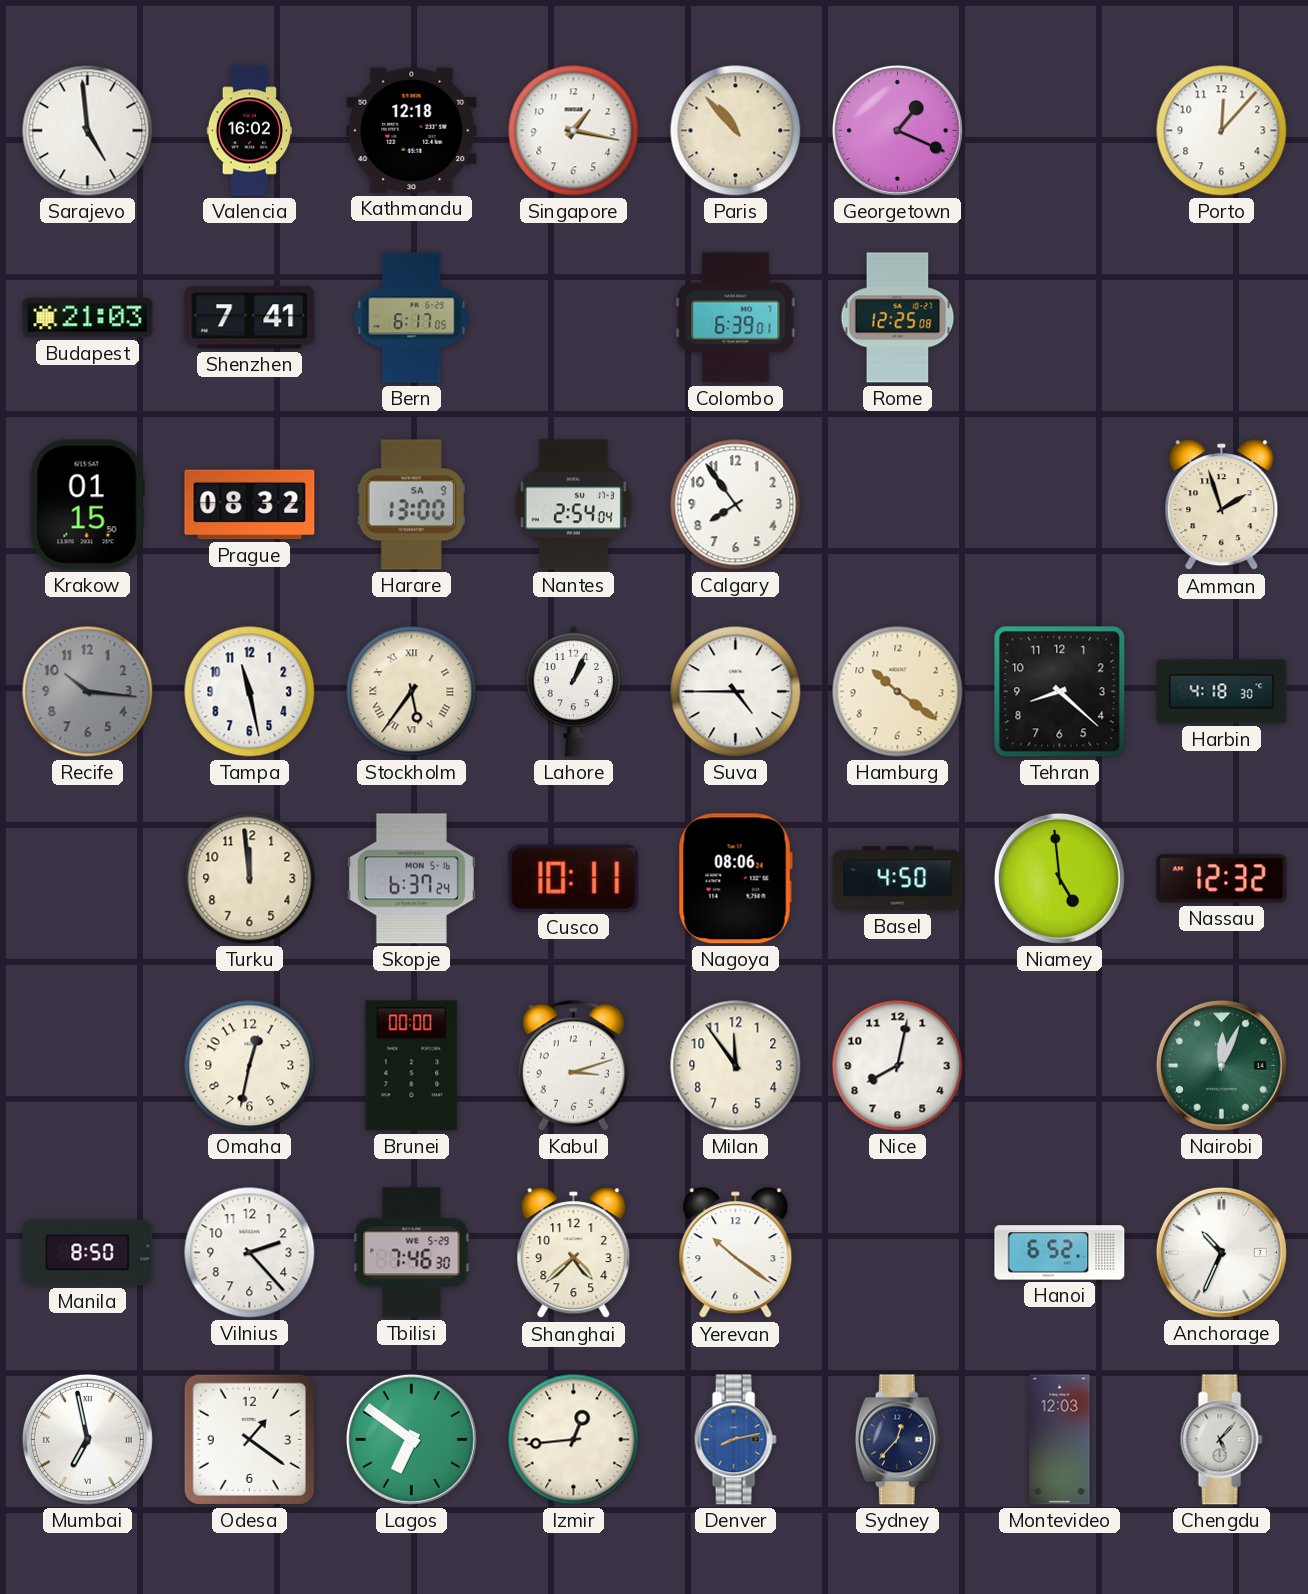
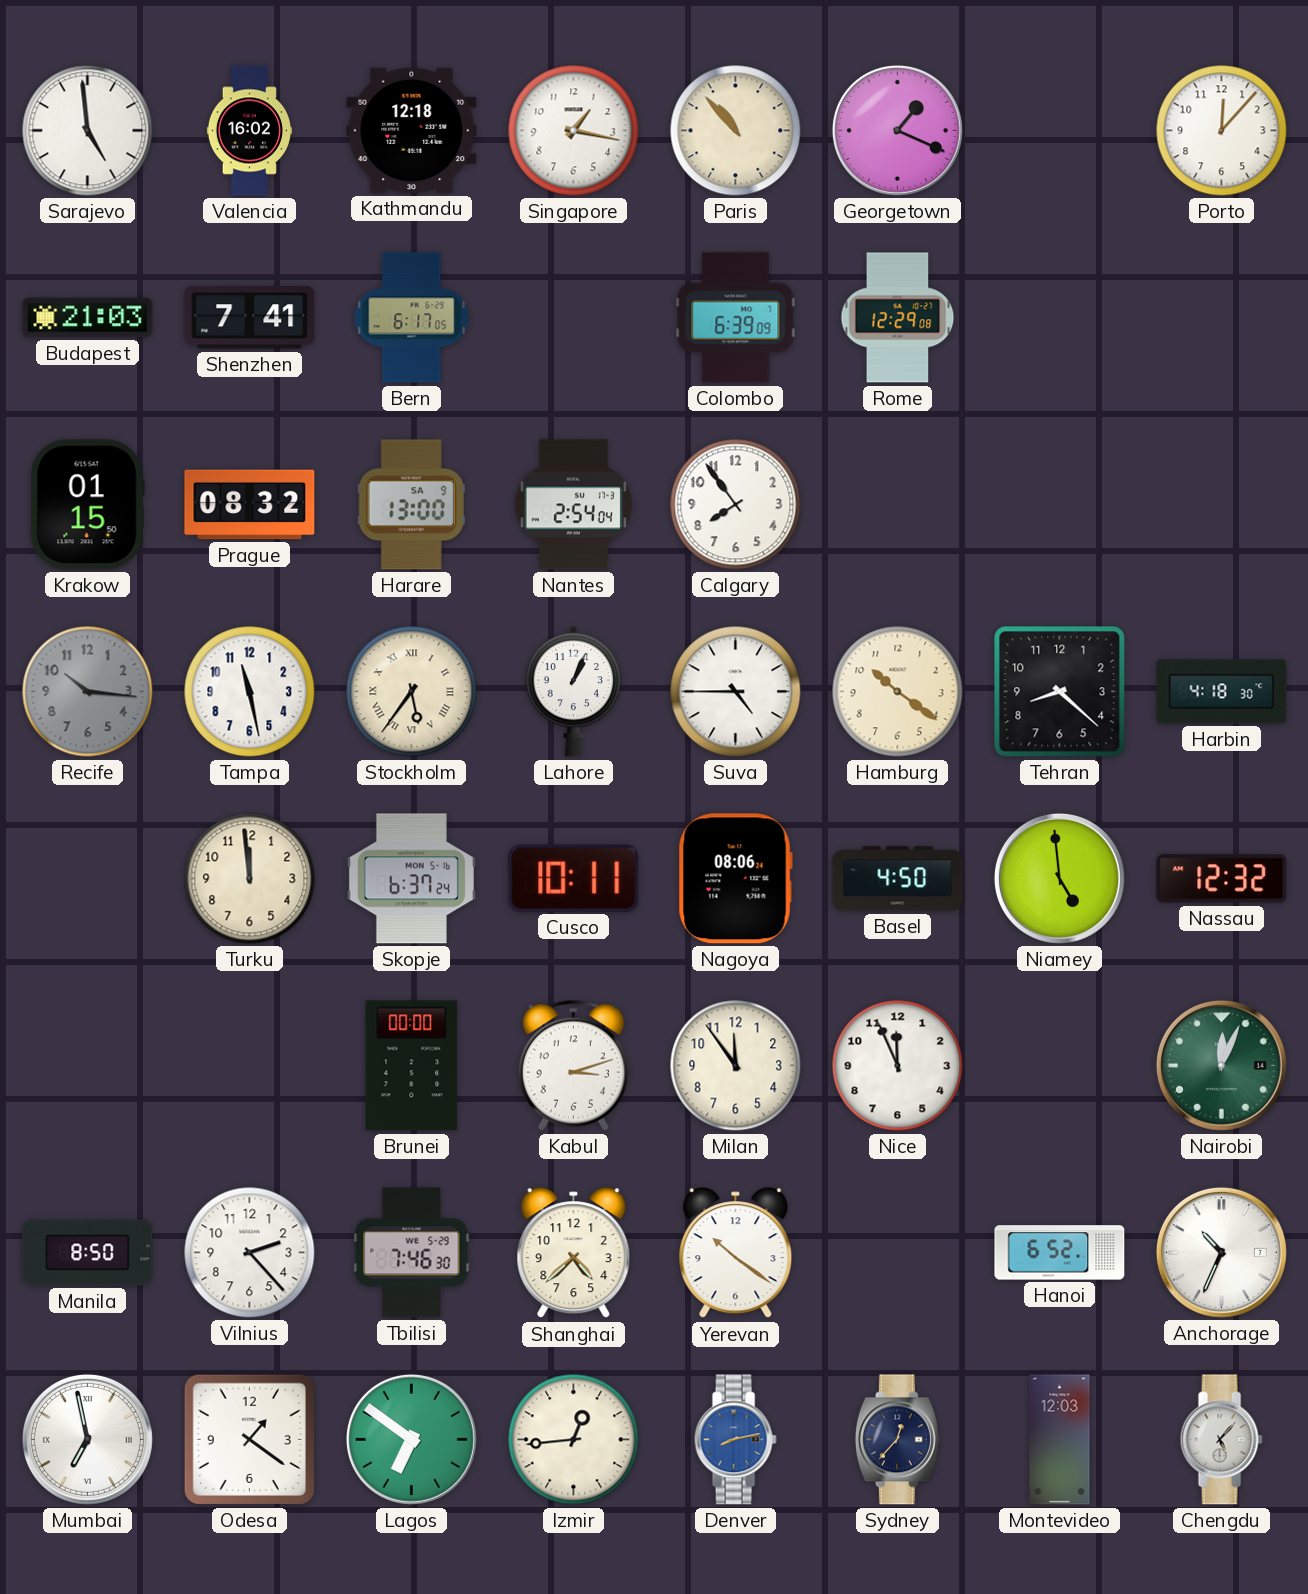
Colombo: 6:39:01 -> 6:39:09
Rome: 12:25 -> 12:29
Amman: 1:57 -> none
Omaha: 12:32 -> none
Nice: 8:02 -> 11:56
